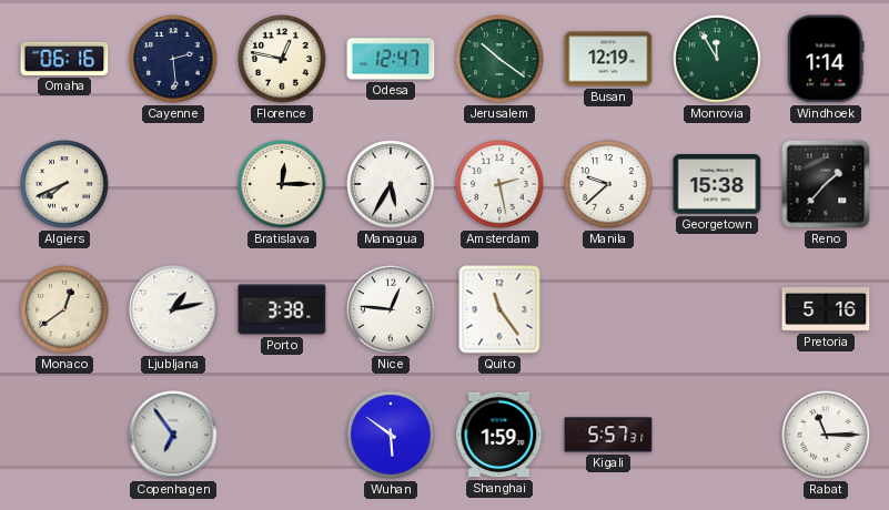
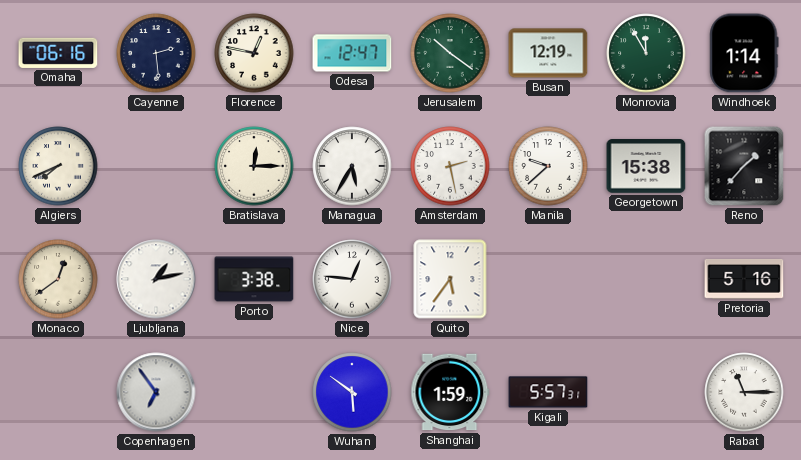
Quito: 11:24 -> 5:36
